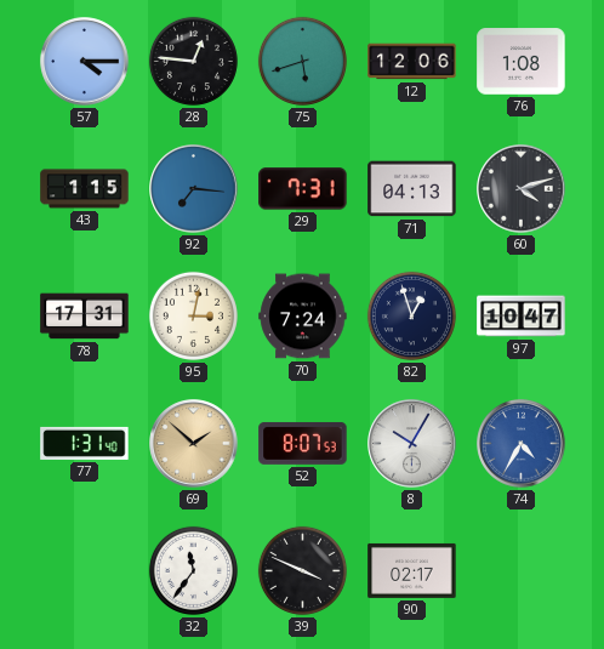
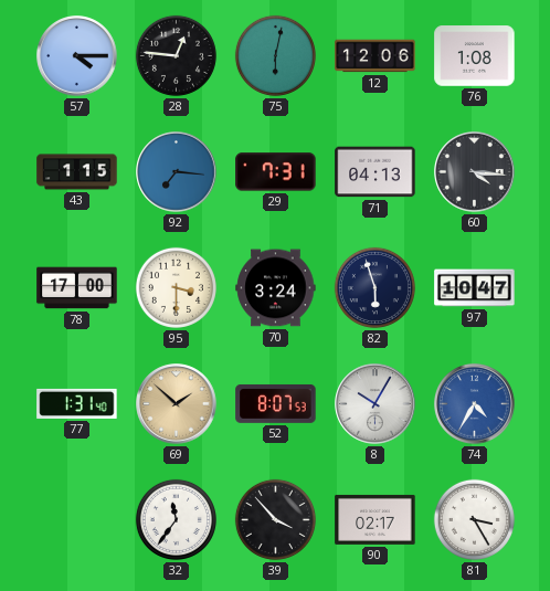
75: 5:42 -> 6:02
60: 4:12 -> 4:16
78: 17:31 -> 17:00
95: 3:02 -> 3:30
70: 7:24 -> 3:24
82: 12:57 -> 5:57
39: 3:49 -> 3:53
81: none -> 3:25
